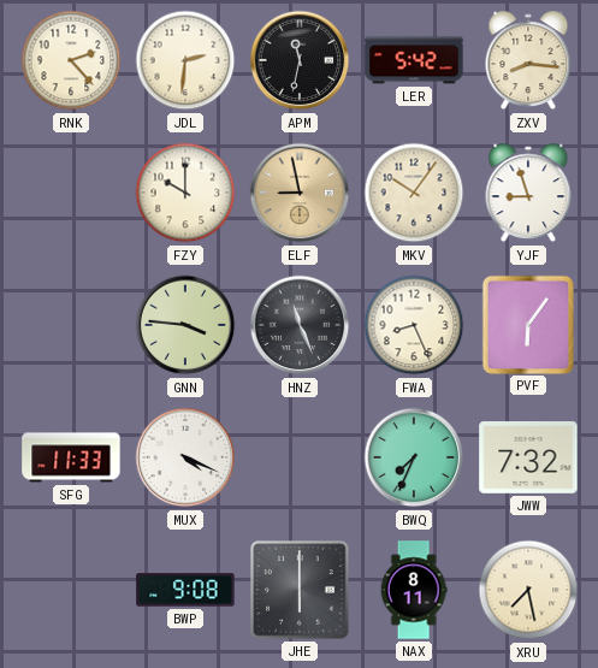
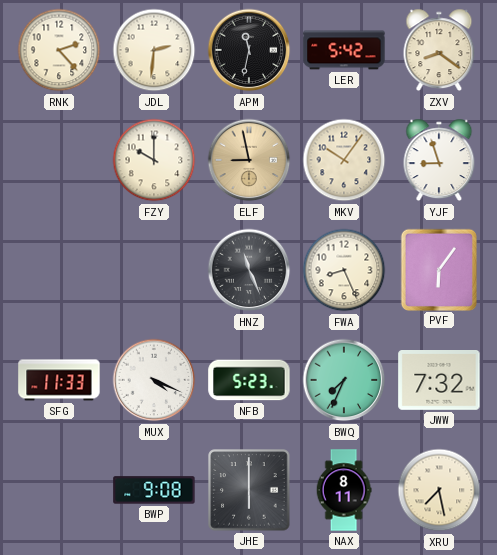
ZXV: 8:16 -> 8:21
GNN: 3:46 -> none
NFB: none -> 5:23
